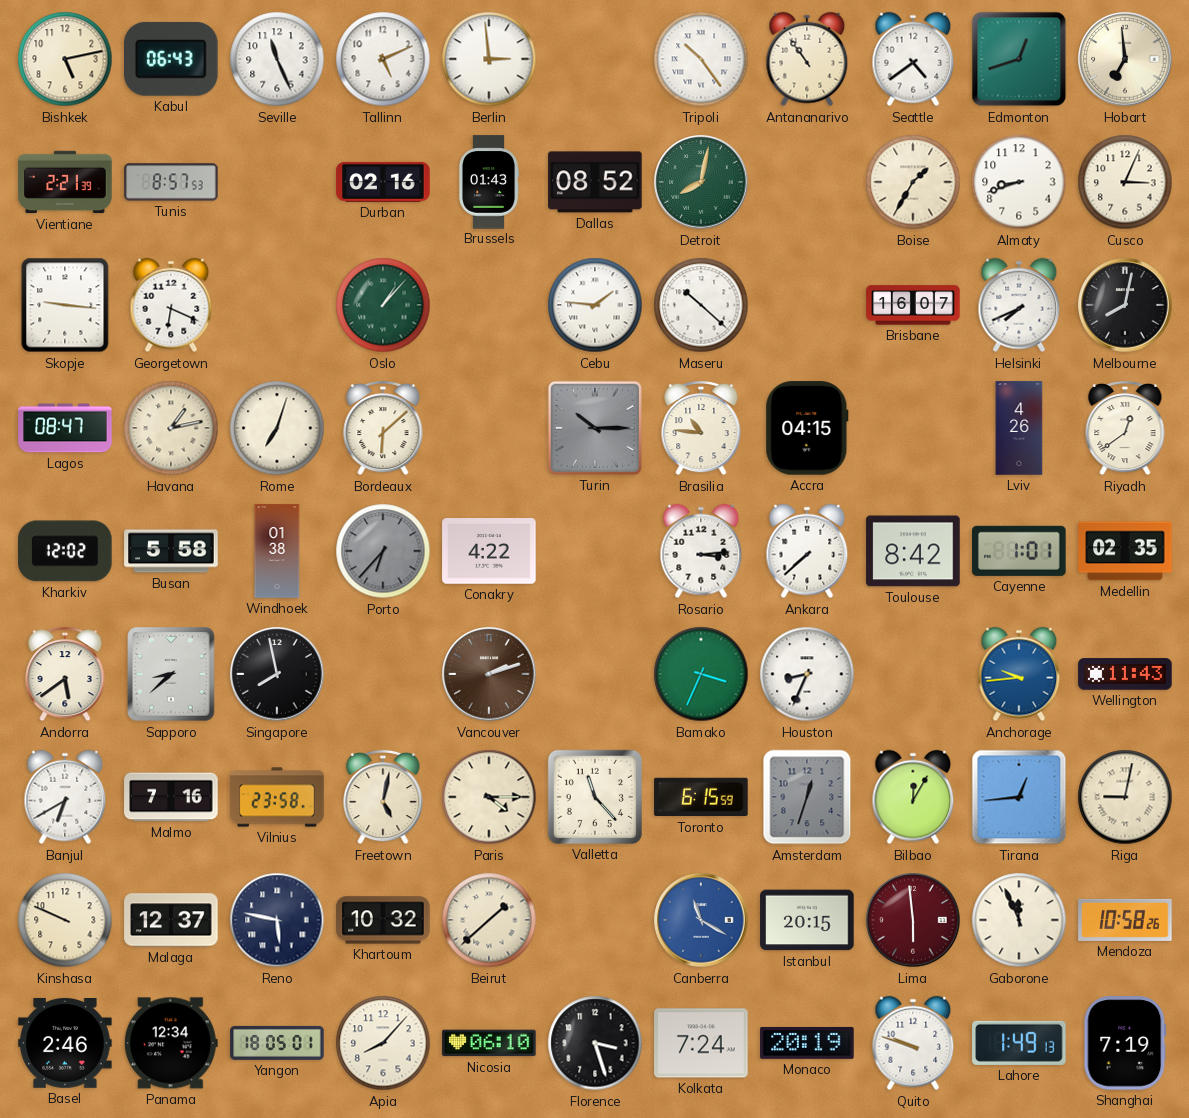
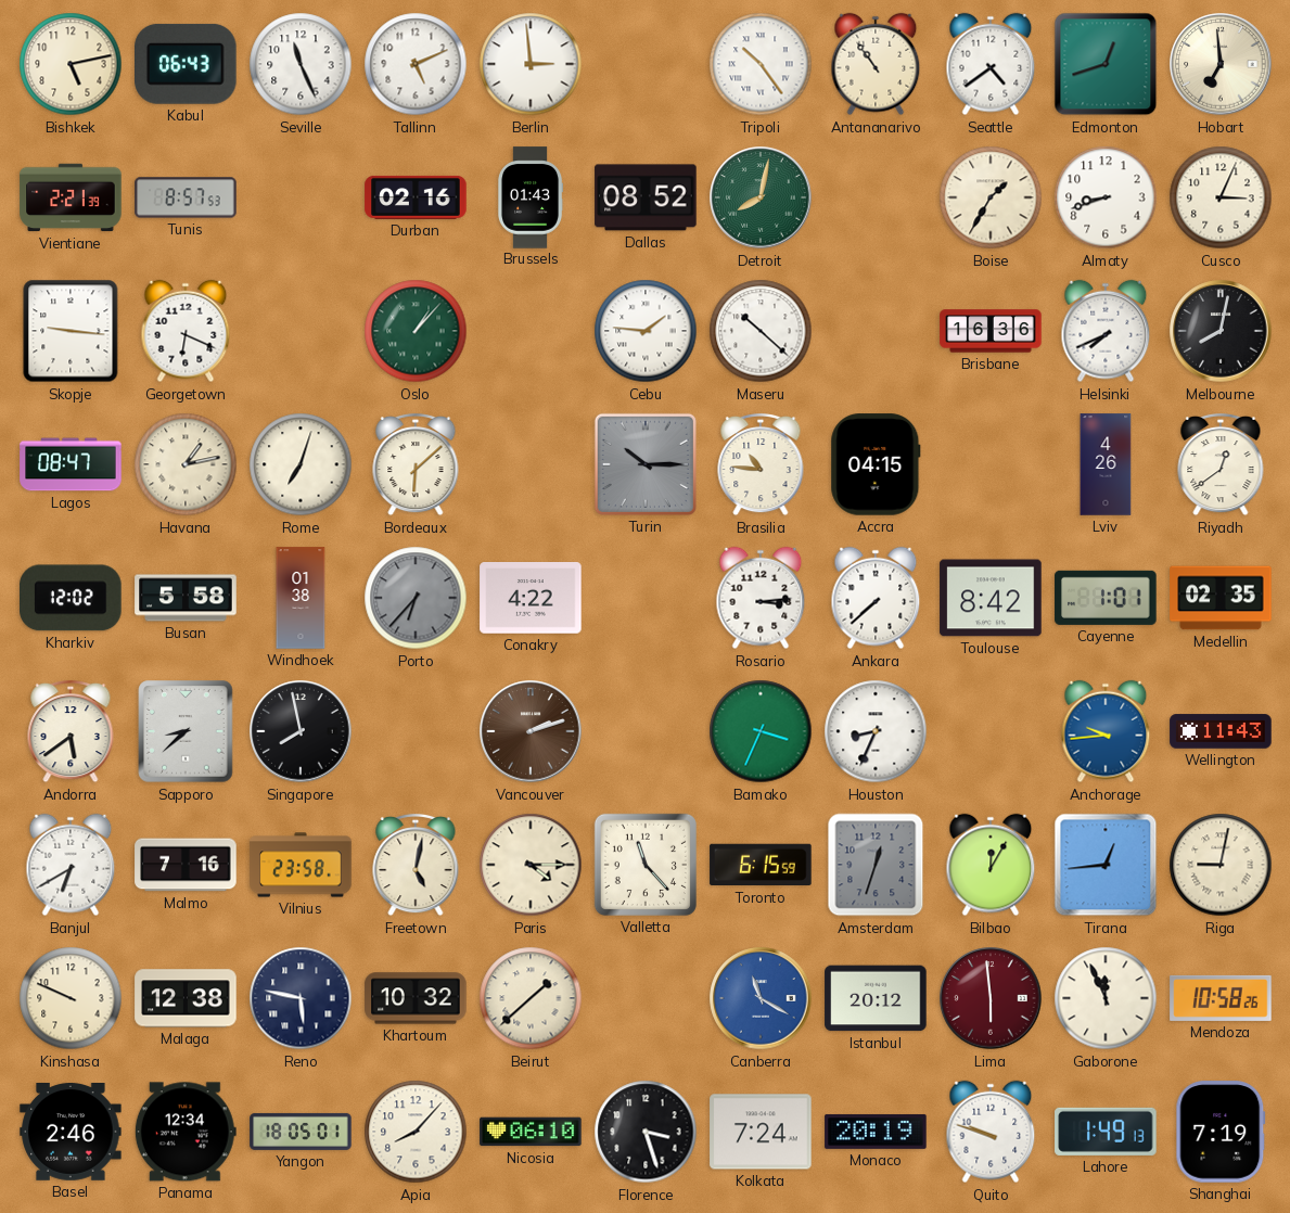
Brisbane: 16:07 -> 16:36
Malaga: 12:37 -> 12:38
Istanbul: 20:15 -> 20:12
